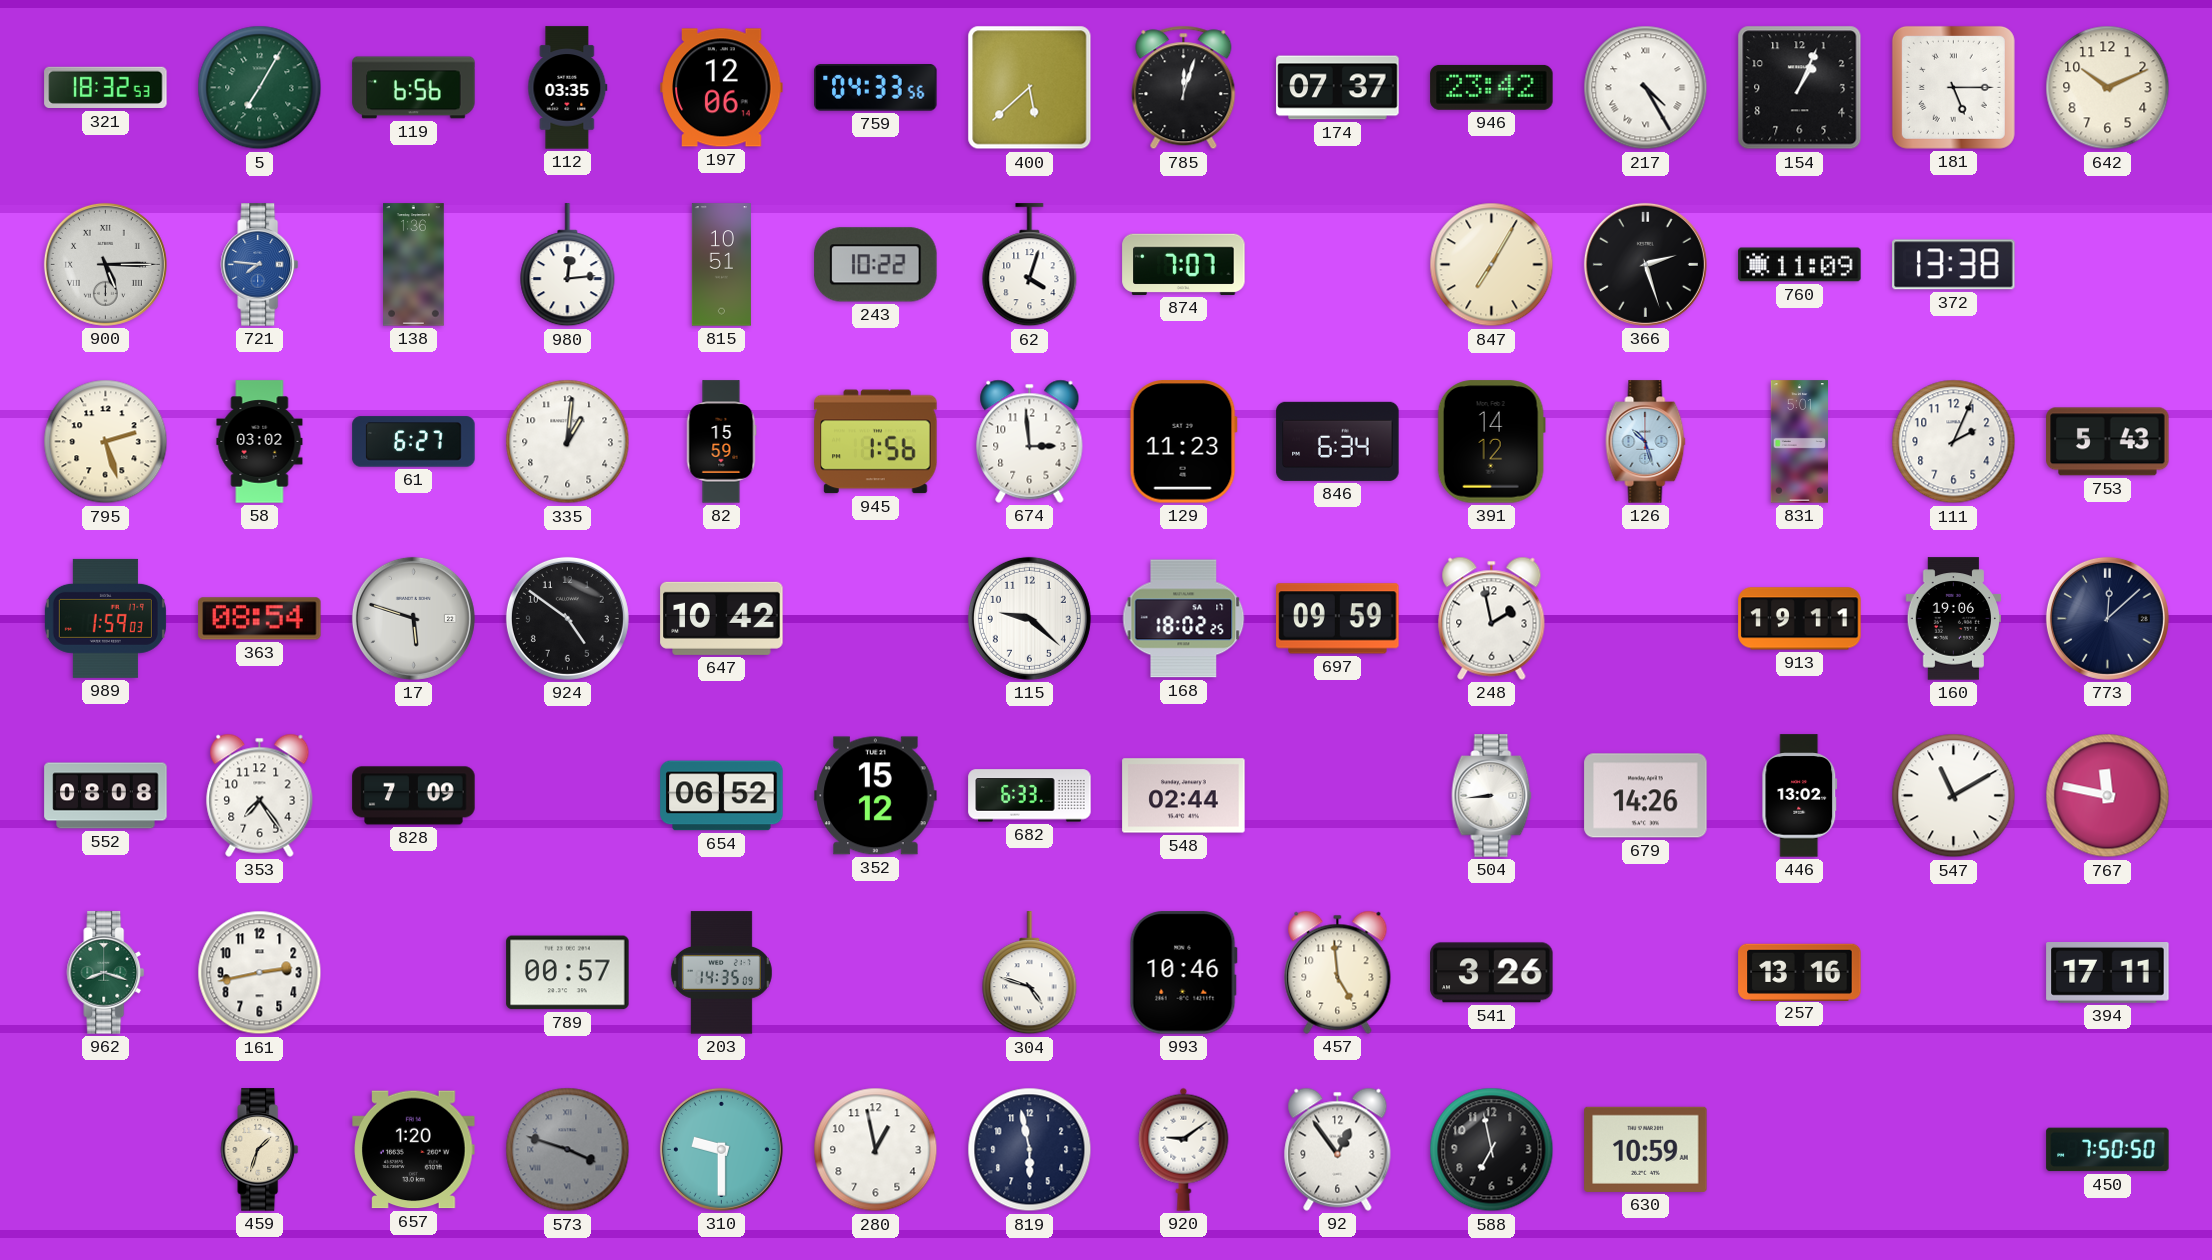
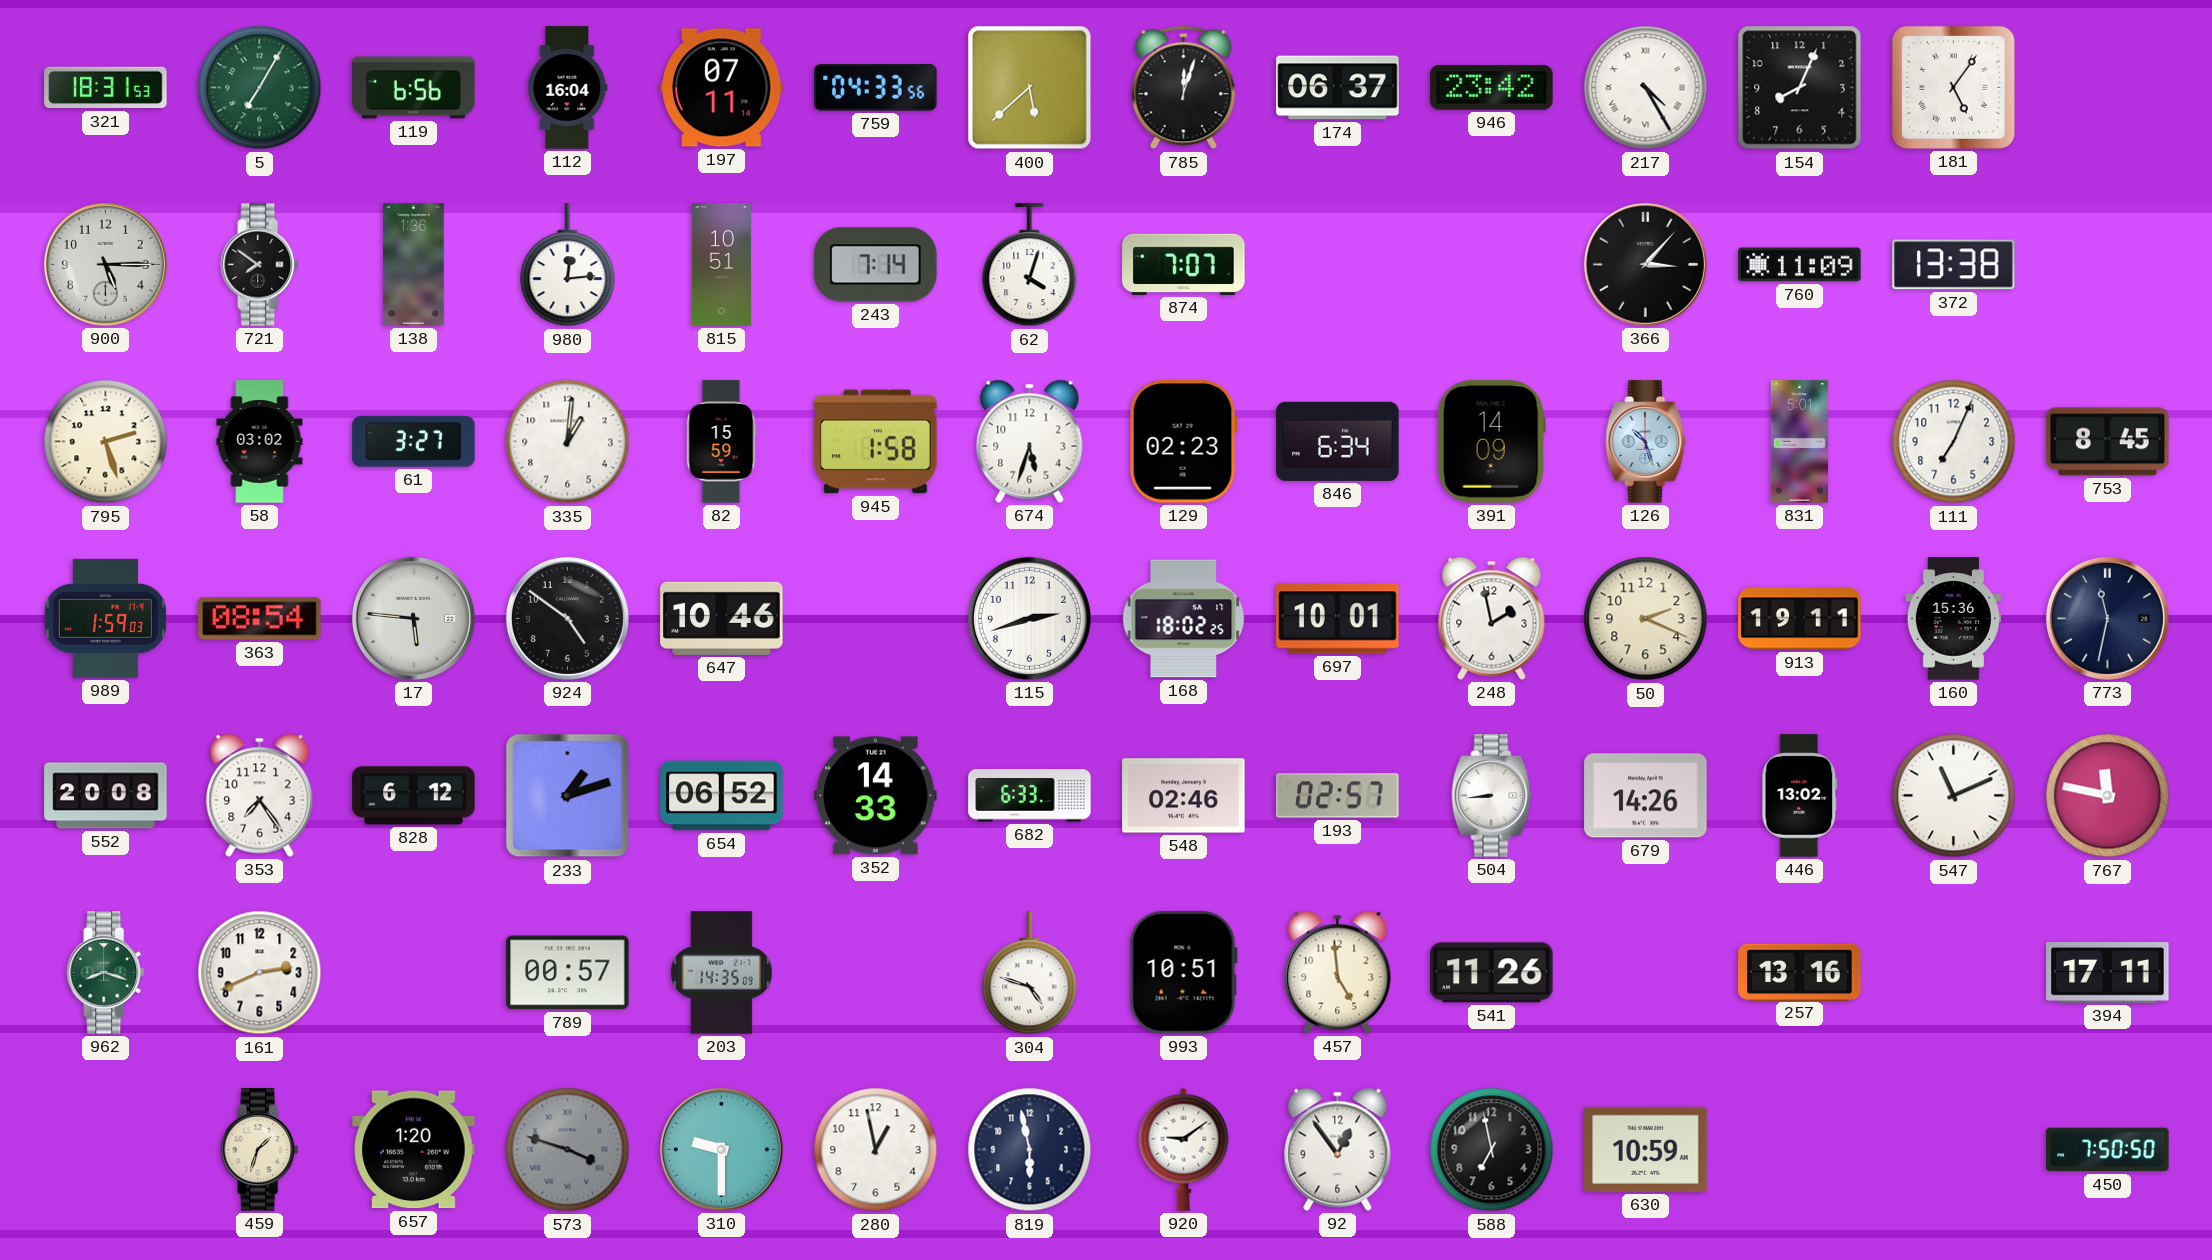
321: 18:32 -> 18:31
112: 03:35 -> 16:04
197: 12:06 -> 07:11
174: 07:37 -> 06:37
154: 1:04 -> 8:04
181: 5:15 -> 5:06
642: 10:11 -> none
900 numerals: Roman -> Arabic
721: 7:46 -> 7:51
721 dial: blue -> black
243: 10:22 -> 7:14
847: 7:05 -> none
366: 2:27 -> 3:07
61: 6:27 -> 3:27
945: 1:56 -> 1:58
674: 2:59 -> 5:33
129: 11:23 -> 02:23
391: 14:12 -> 14:09
111: 2:04 -> 7:04
753: 5:43 -> 8:45
17: 5:48 -> 5:46
647: 10:42 -> 10:46
115: 9:22 -> 2:42
697: 09:59 -> 10:01
50: none -> 2:19
160: 19:06 -> 15:36
773: 12:08 -> 11:32
552: 08:08 -> 20:08
828: 7:09 -> 6:12
233: none -> 1:12
352: 15:12 -> 14:33
548: 02:44 -> 02:46
193: none -> 02:57
547: 11:10 -> 11:11
161: 2:43 -> 2:41
993: 10:46 -> 10:51
541: 3:26 -> 11:26
